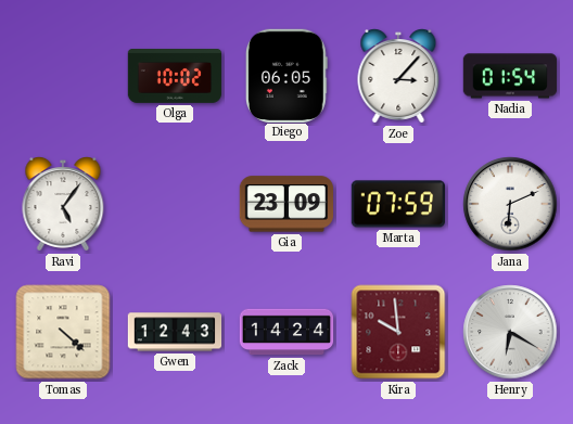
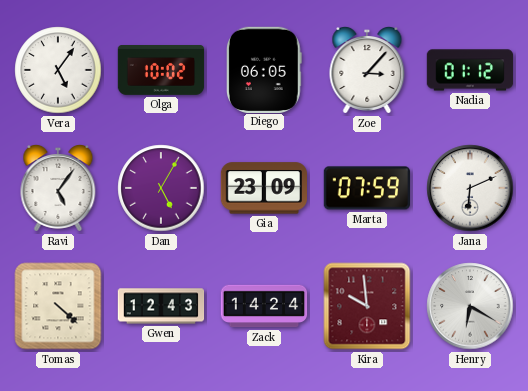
Vera: none -> 5:06
Nadia: 01:54 -> 01:12
Dan: none -> 5:05
